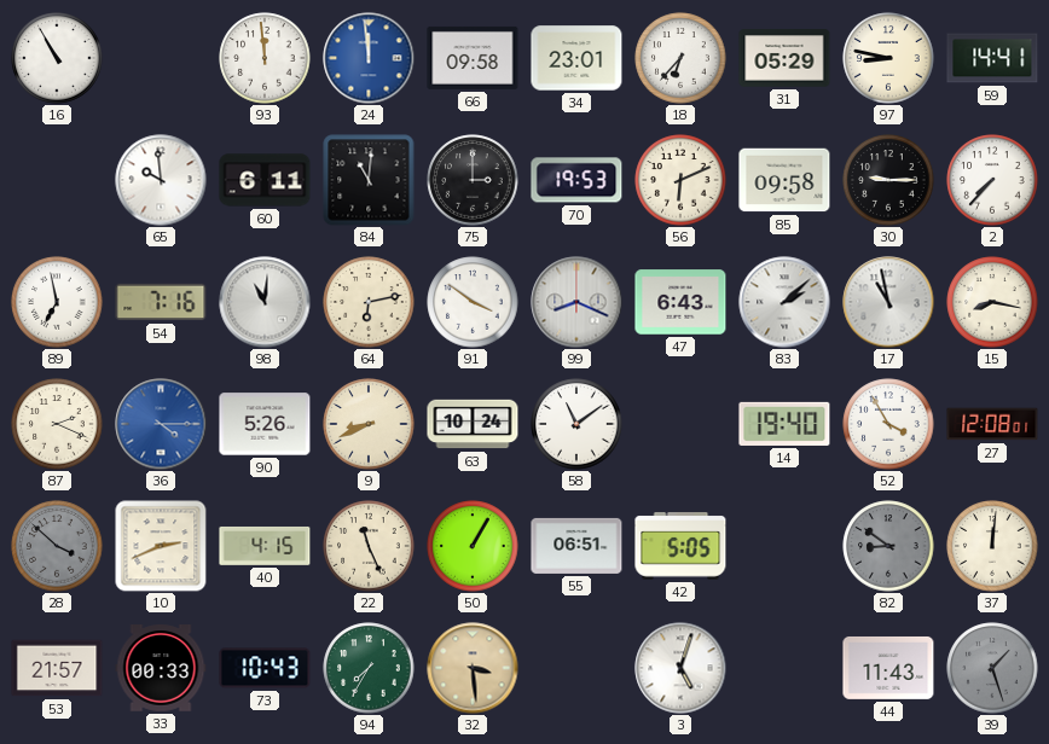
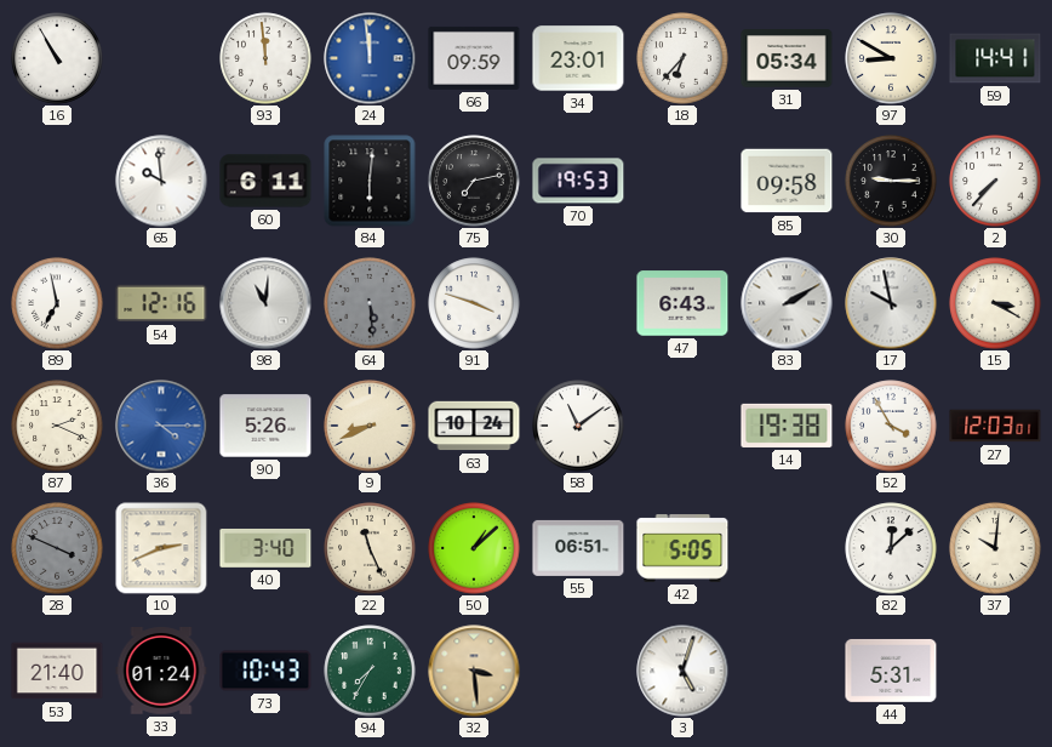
66: 09:58 -> 09:59
31: 05:29 -> 05:34
97: 8:47 -> 8:50
84: 11:01 -> 6:01
75: 3:00 -> 7:13
56: 6:11 -> none
54: 7:16 -> 12:16
64: 6:13 -> 5:29
64 dial: cream -> grey
91: 3:51 -> 3:48
99: 8:19 -> none
83: 2:08 -> 2:10
17: 10:58 -> 9:58
15: 8:17 -> 3:20
14: 19:40 -> 19:38
27: 12:08 -> 12:03
28: 3:52 -> 3:49
40: 4:15 -> 3:40
50: 1:05 -> 1:08
82: 8:51 -> 12:08
82 dial: grey -> white
37: 12:01 -> 10:01
53: 21:57 -> 21:40
33: 00:33 -> 01:24
44: 11:43 -> 5:31
39: 1:27 -> none
